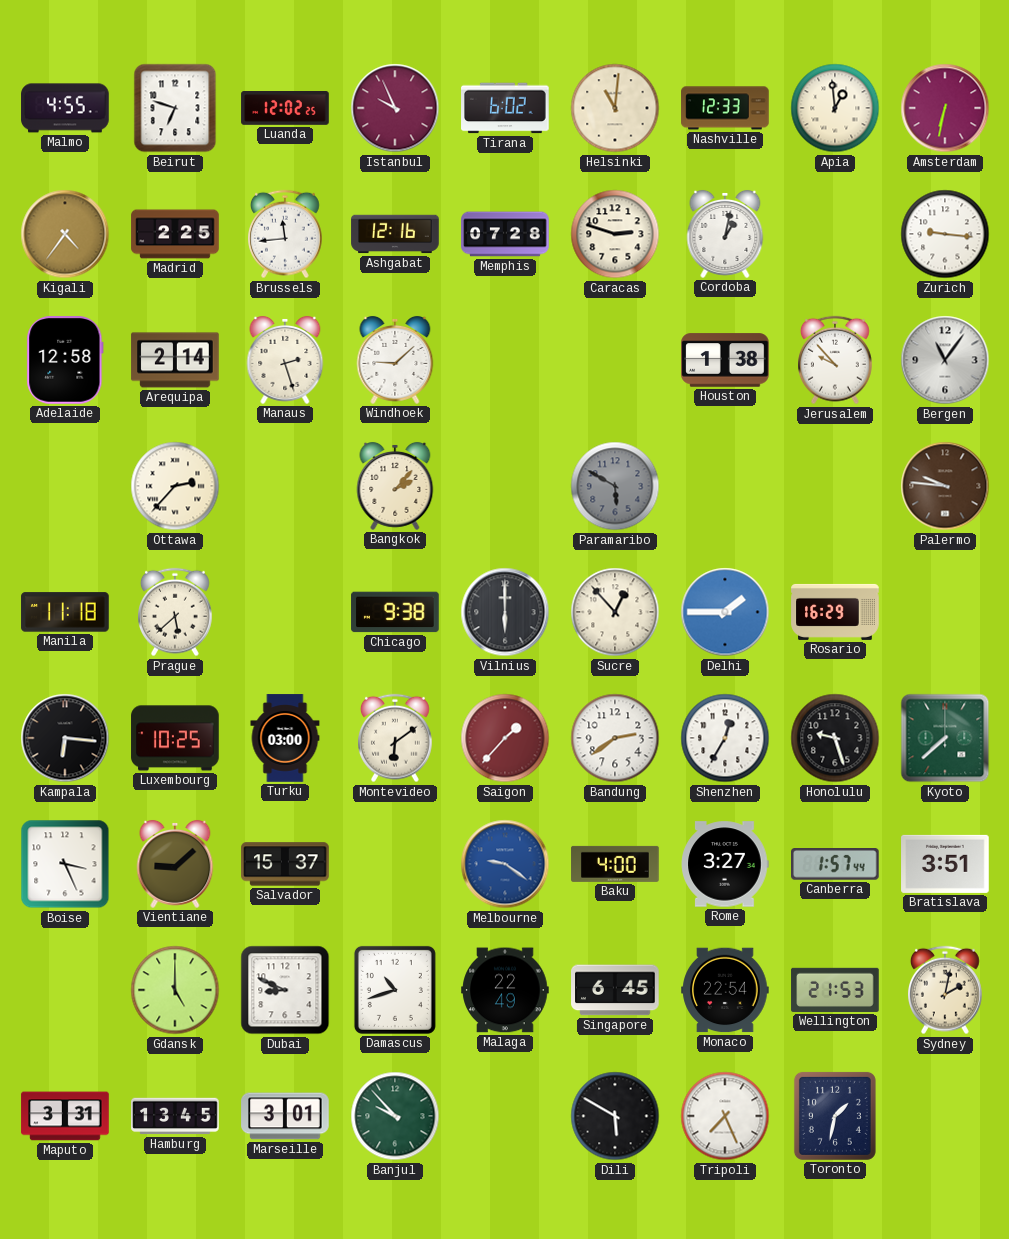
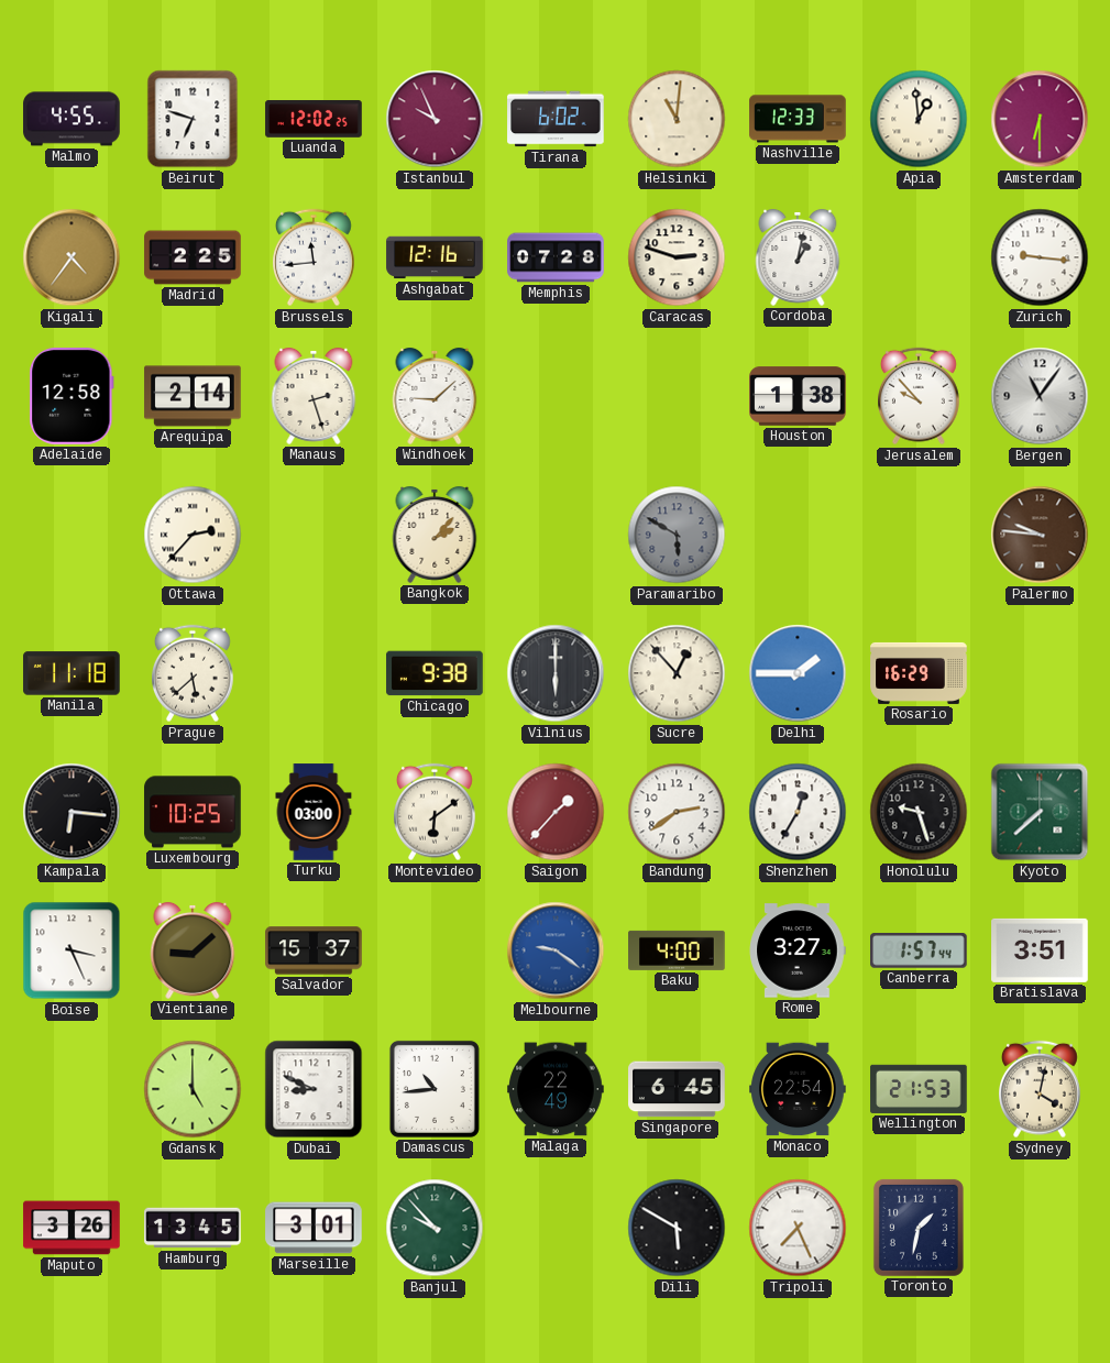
Amsterdam: 6:32 -> 6:30
Damascus: 10:42 -> 10:44
Sydney: 2:02 -> 4:02
Maputo: 3:31 -> 3:26
